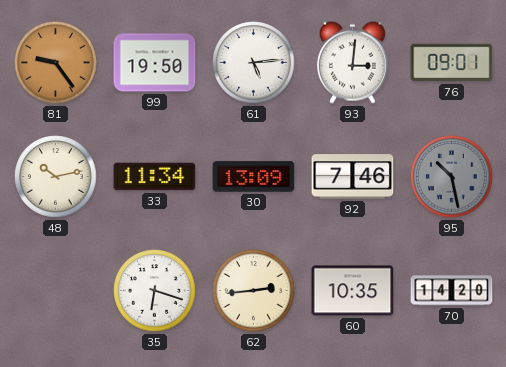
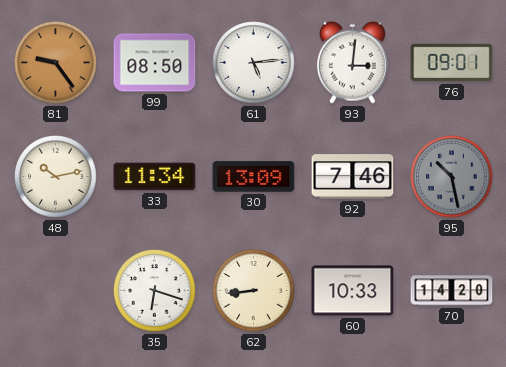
99: 19:50 -> 08:50
62: 2:44 -> 8:44
60: 10:35 -> 10:33
